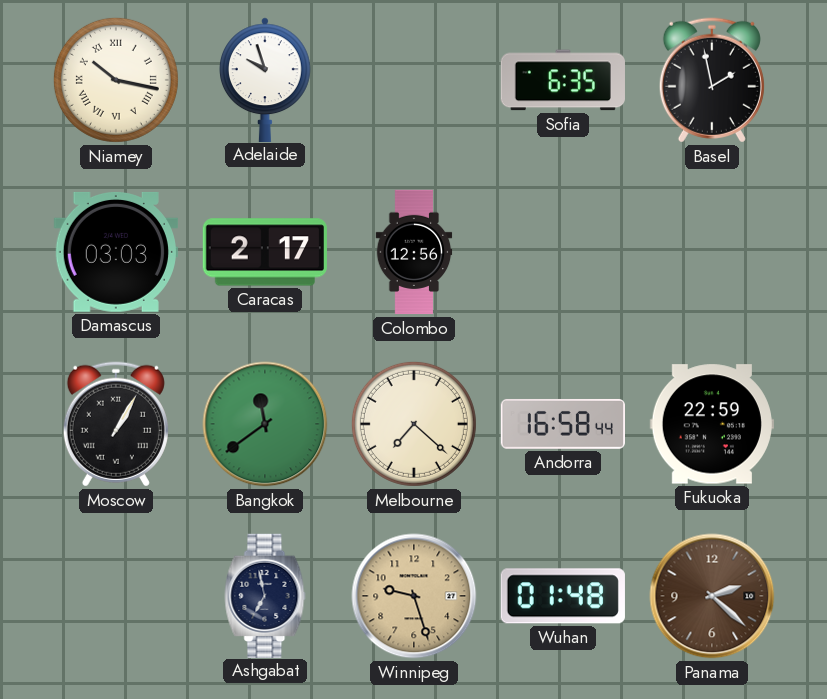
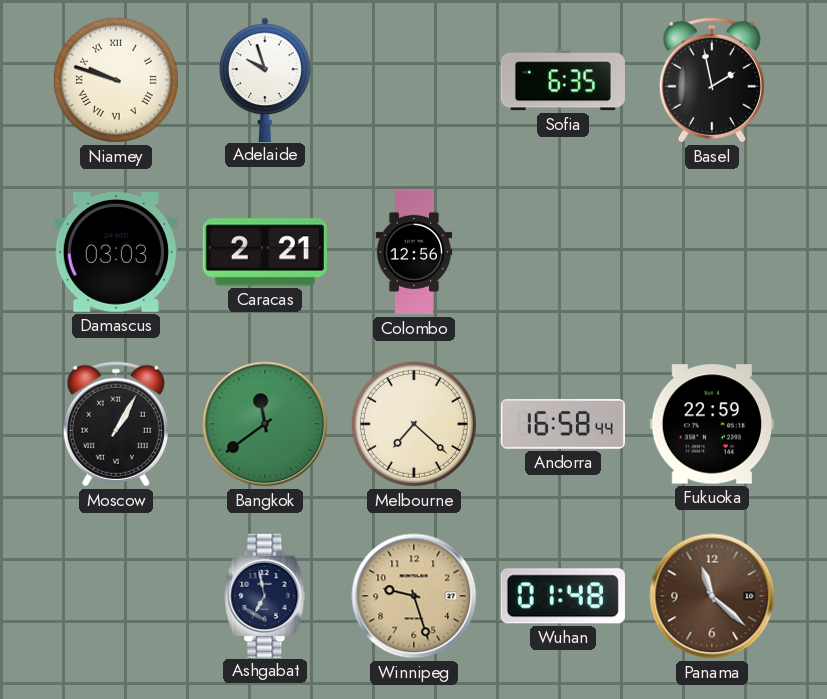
Niamey: 10:17 -> 9:48
Caracas: 2:17 -> 2:21
Panama: 2:22 -> 11:22
